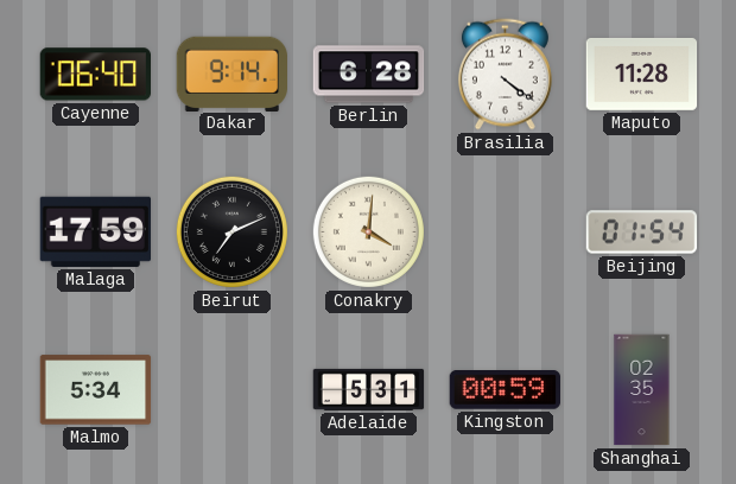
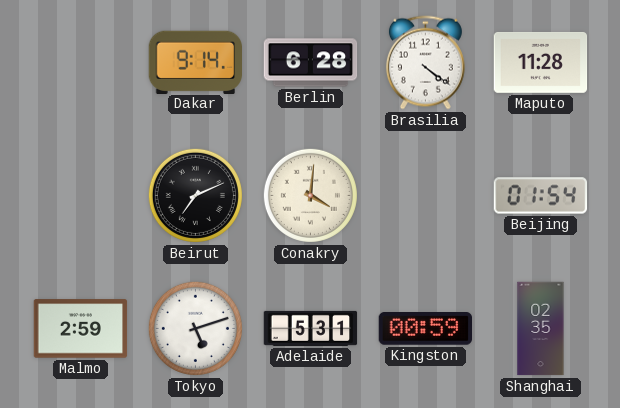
Cayenne: 06:40 -> none
Malaga: 17:59 -> none
Malmo: 5:34 -> 2:59
Tokyo: none -> 5:12
